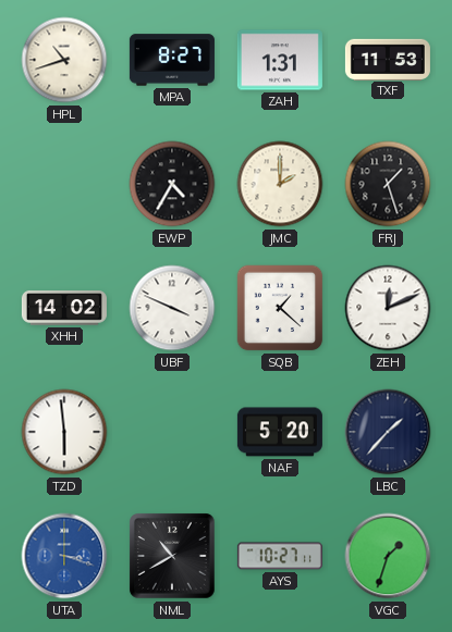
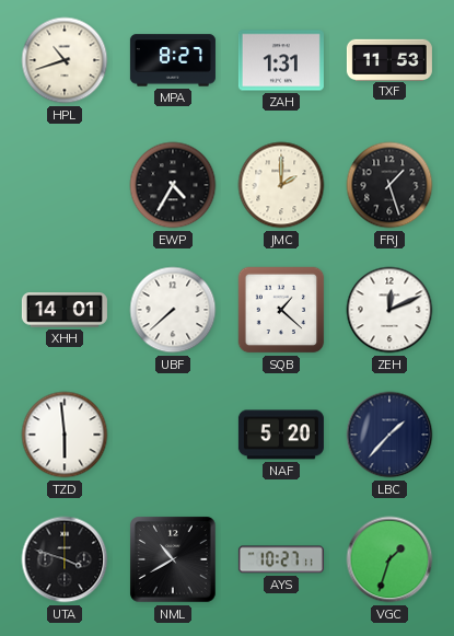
XHH: 14:02 -> 14:01
UBF: 3:49 -> 7:38
UTA: 3:18 -> 3:48
UTA dial: blue -> black
